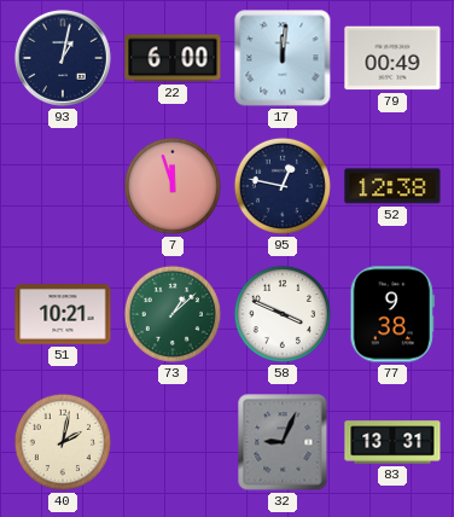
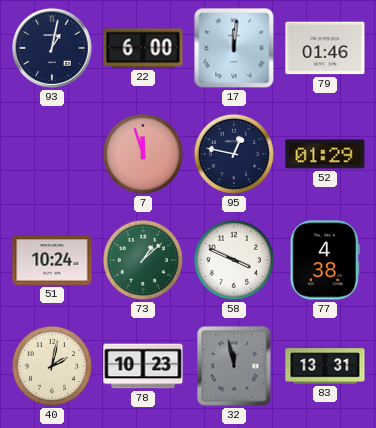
79: 00:49 -> 01:46
52: 12:38 -> 01:29
51: 10:21 -> 10:24
77: 9:38 -> 4:38
78: none -> 10:23
32: 9:04 -> 11:58
